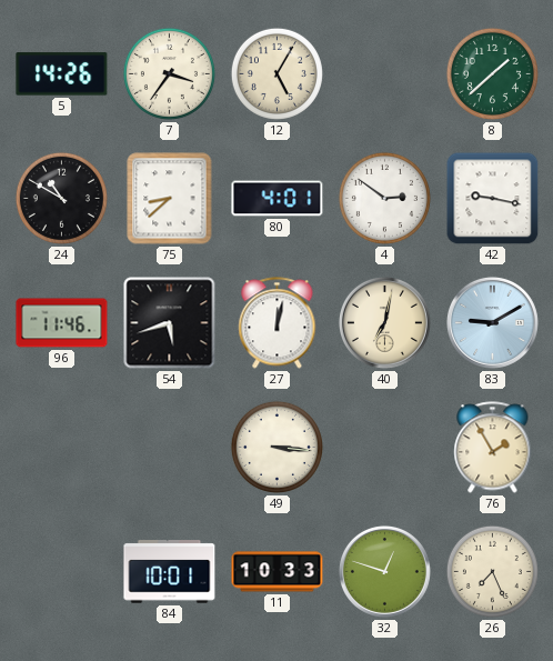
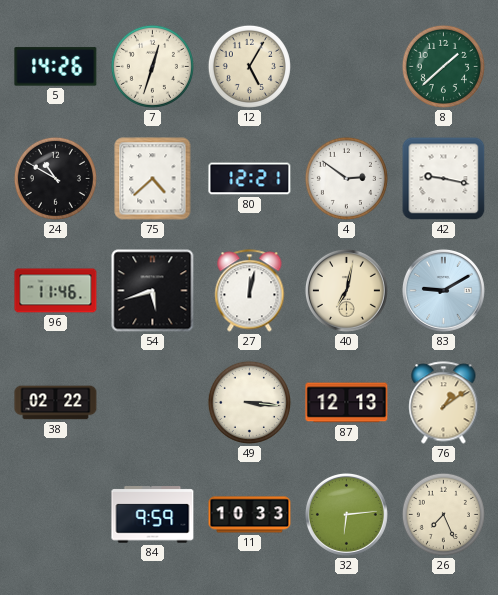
7: 3:36 -> 12:33
75: 8:38 -> 4:38
80: 4:01 -> 12:21
38: none -> 02:22
87: none -> 12:13
76: 1:55 -> 1:09
84: 10:01 -> 9:59
32: 12:48 -> 6:14
